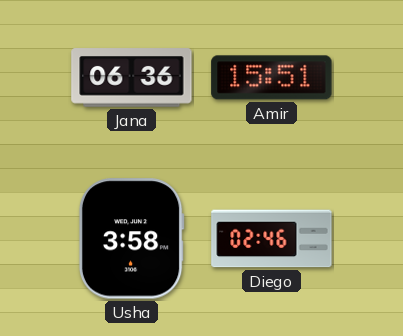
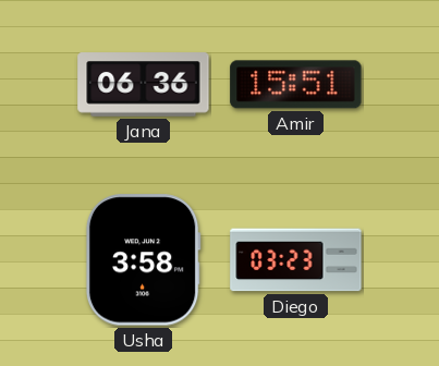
Diego: 02:46 -> 03:23
